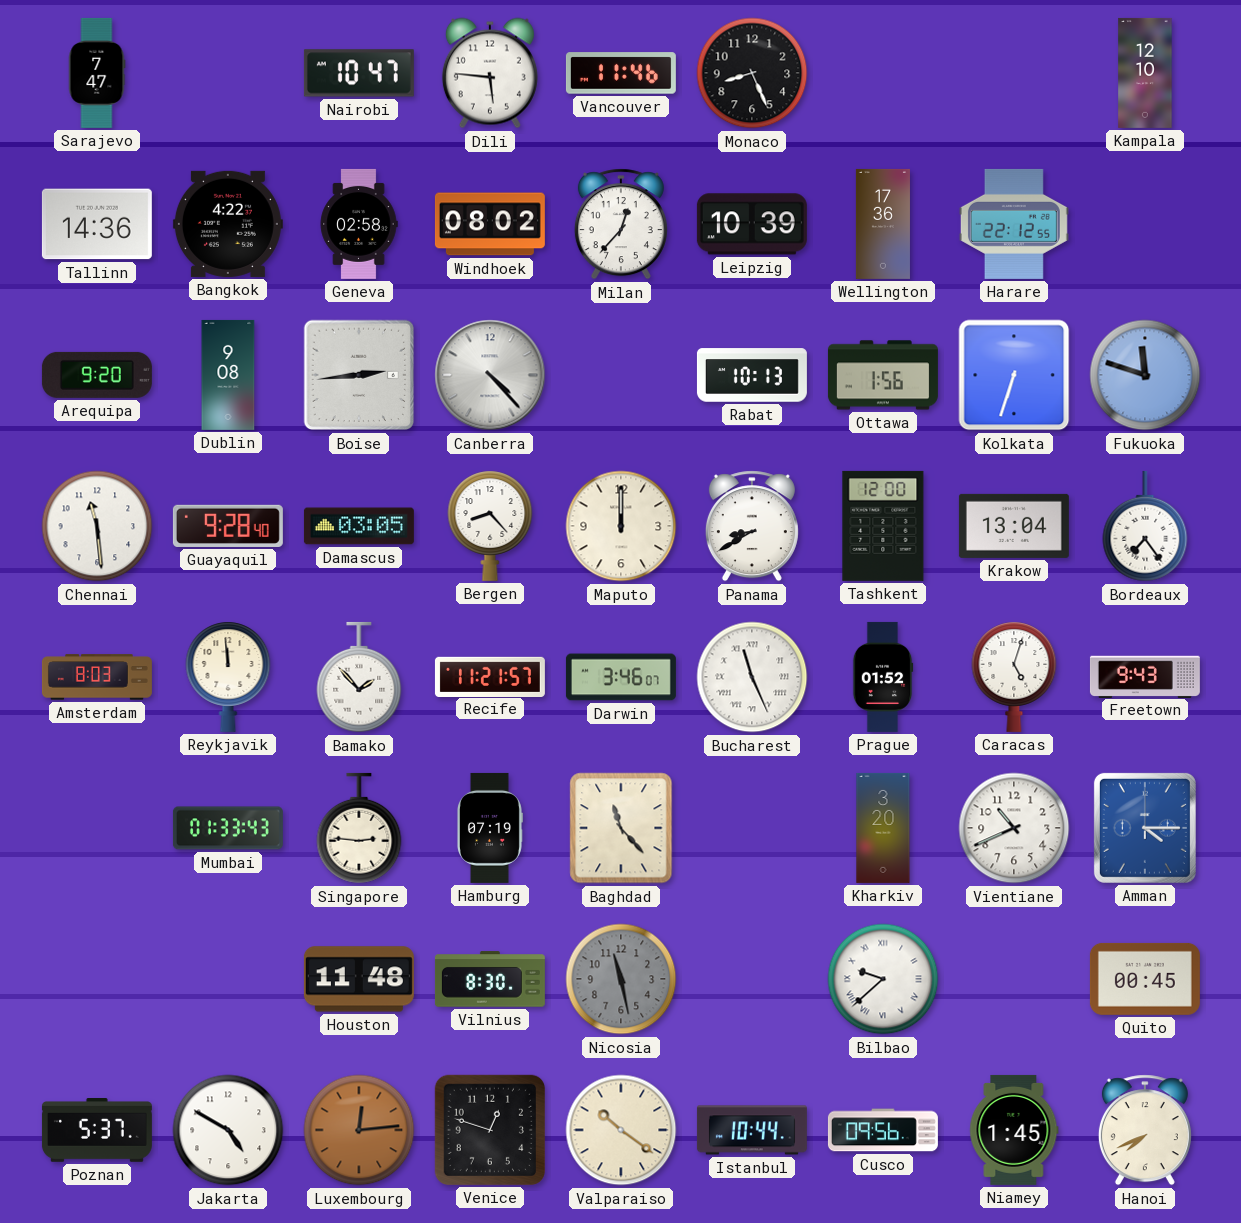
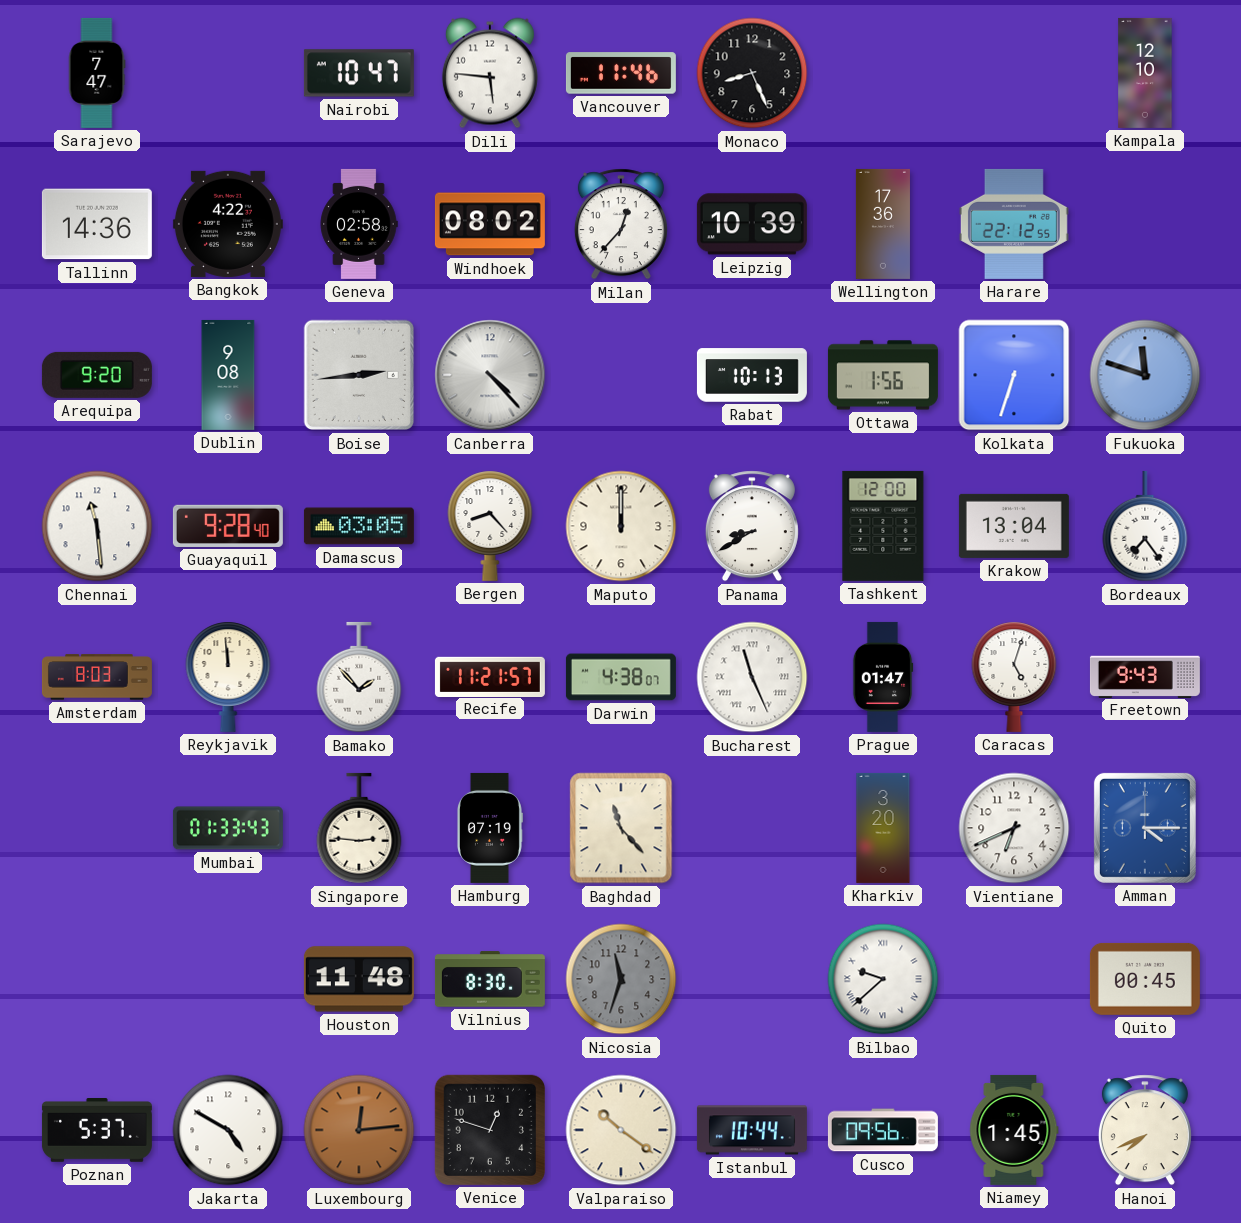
Darwin: 3:46 -> 4:38
Prague: 01:52 -> 01:47
Vientiane: 10:41 -> 6:41
Nicosia: 11:28 -> 11:33
